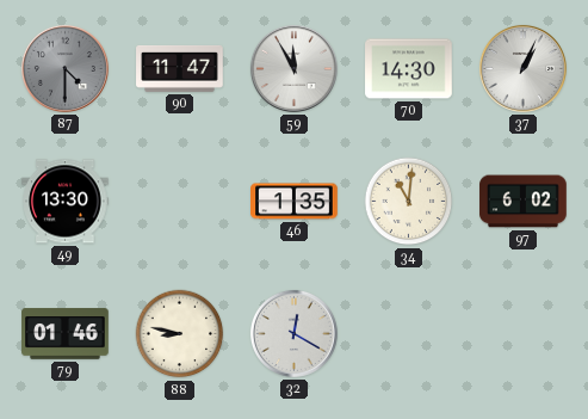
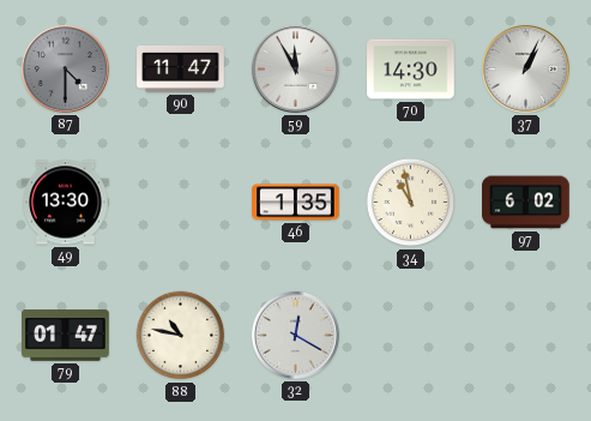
34: 11:01 -> 10:58
79: 01:46 -> 01:47
88: 8:47 -> 10:47
